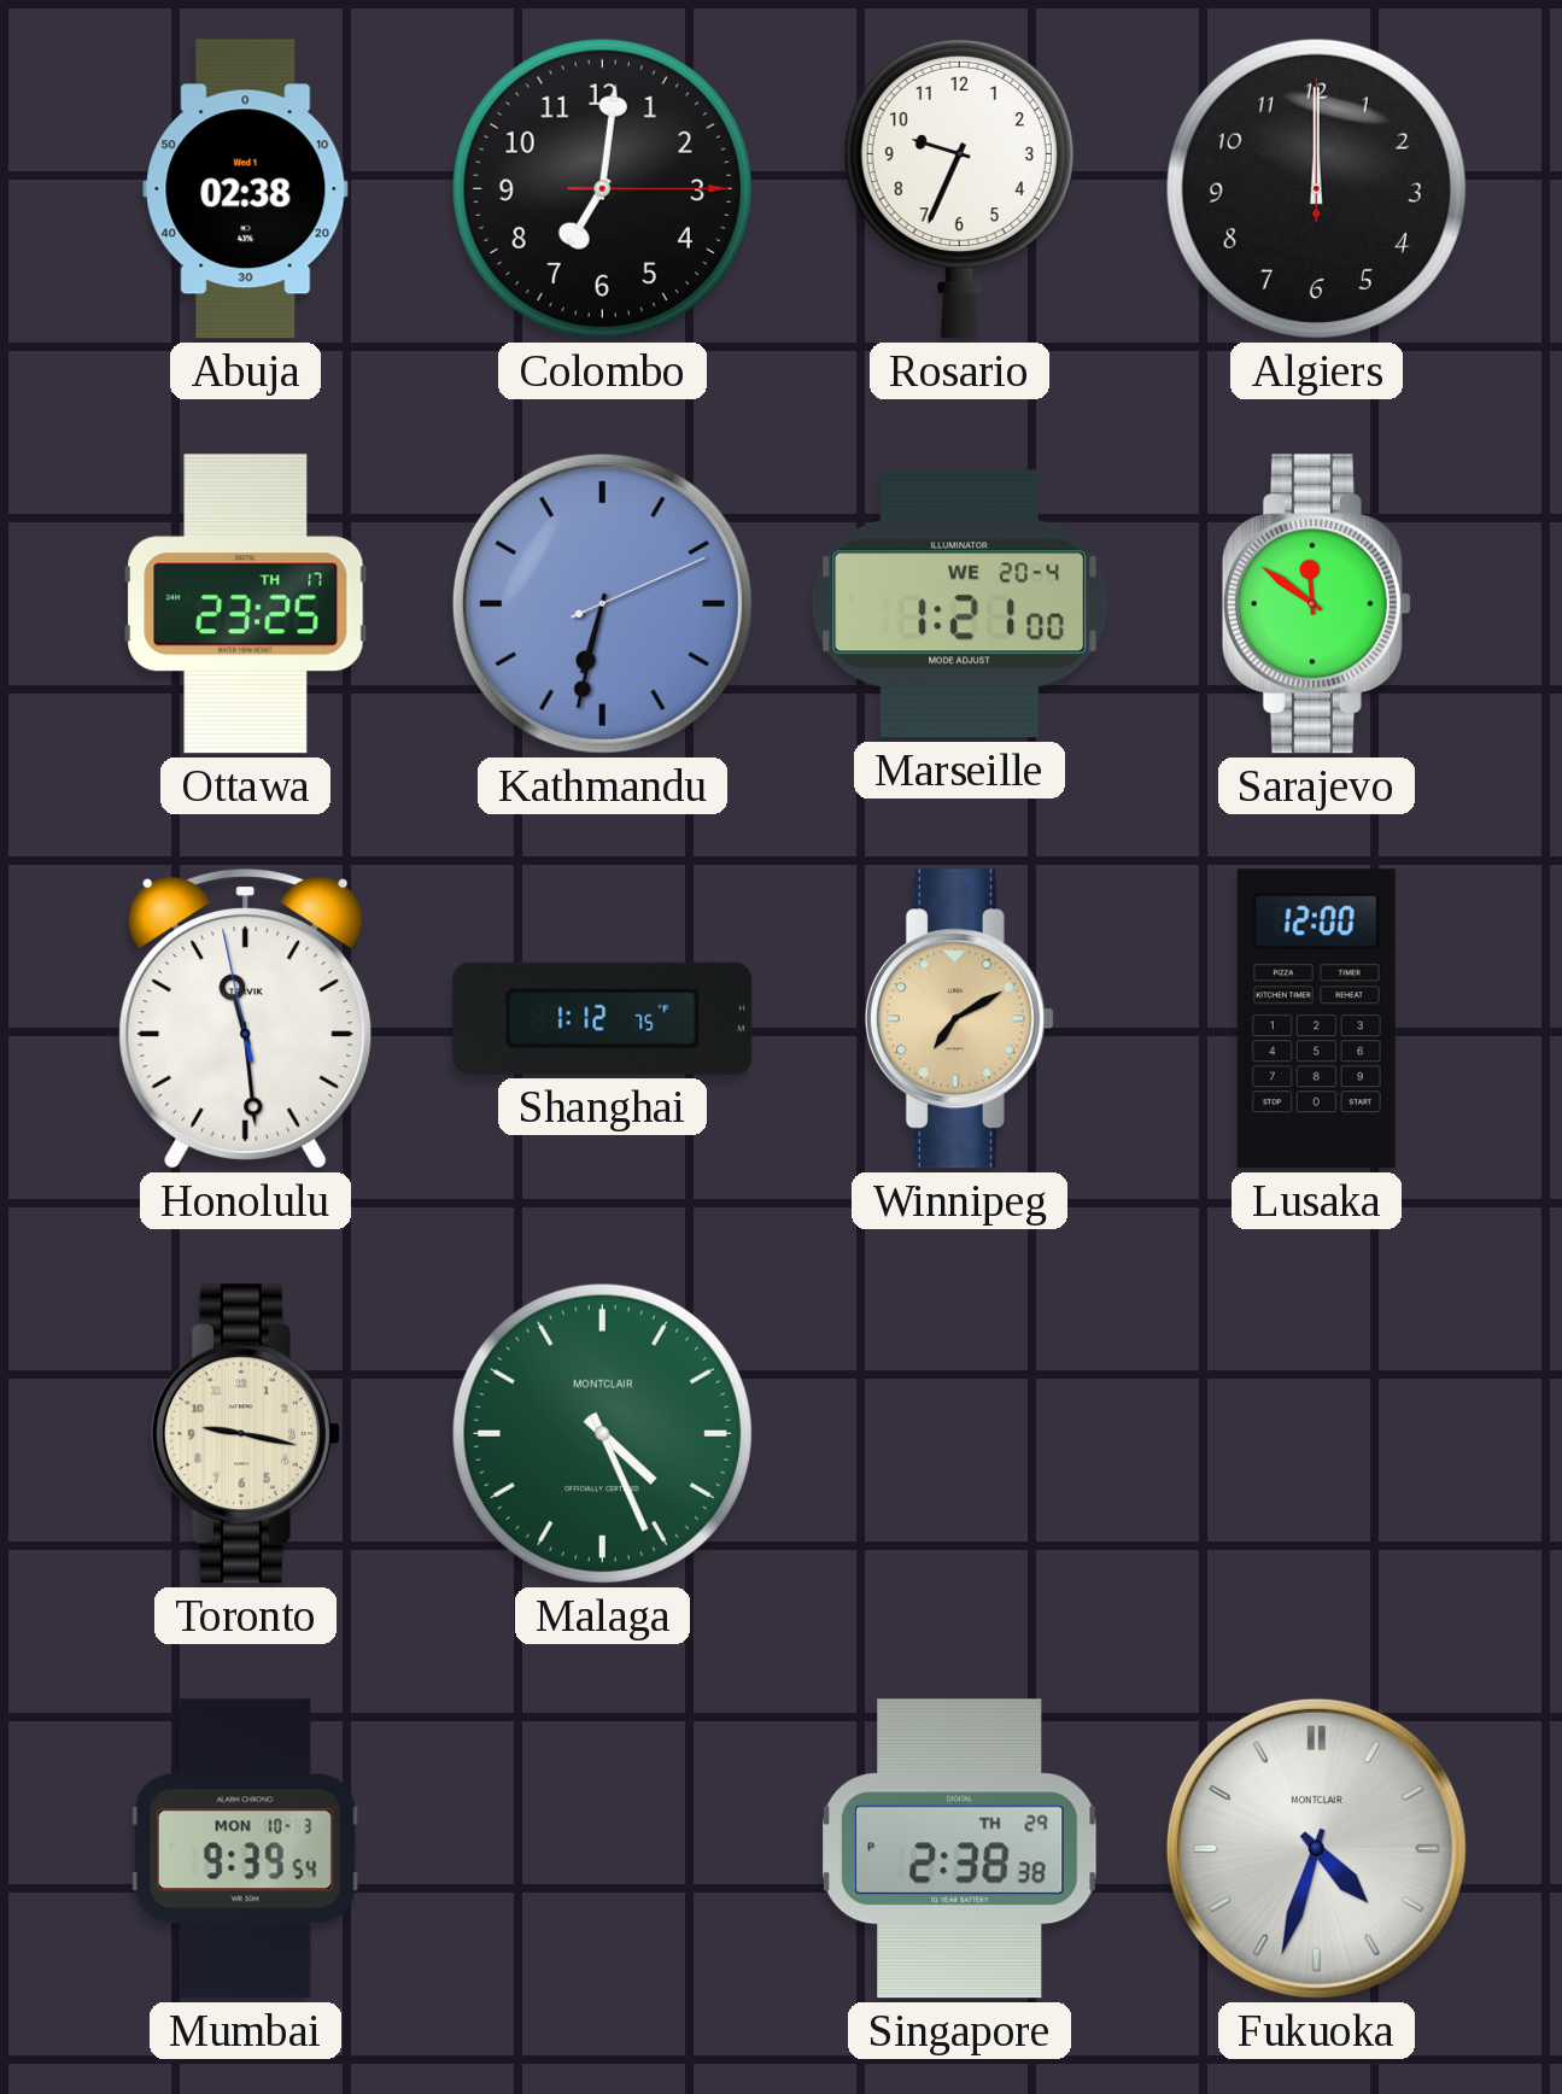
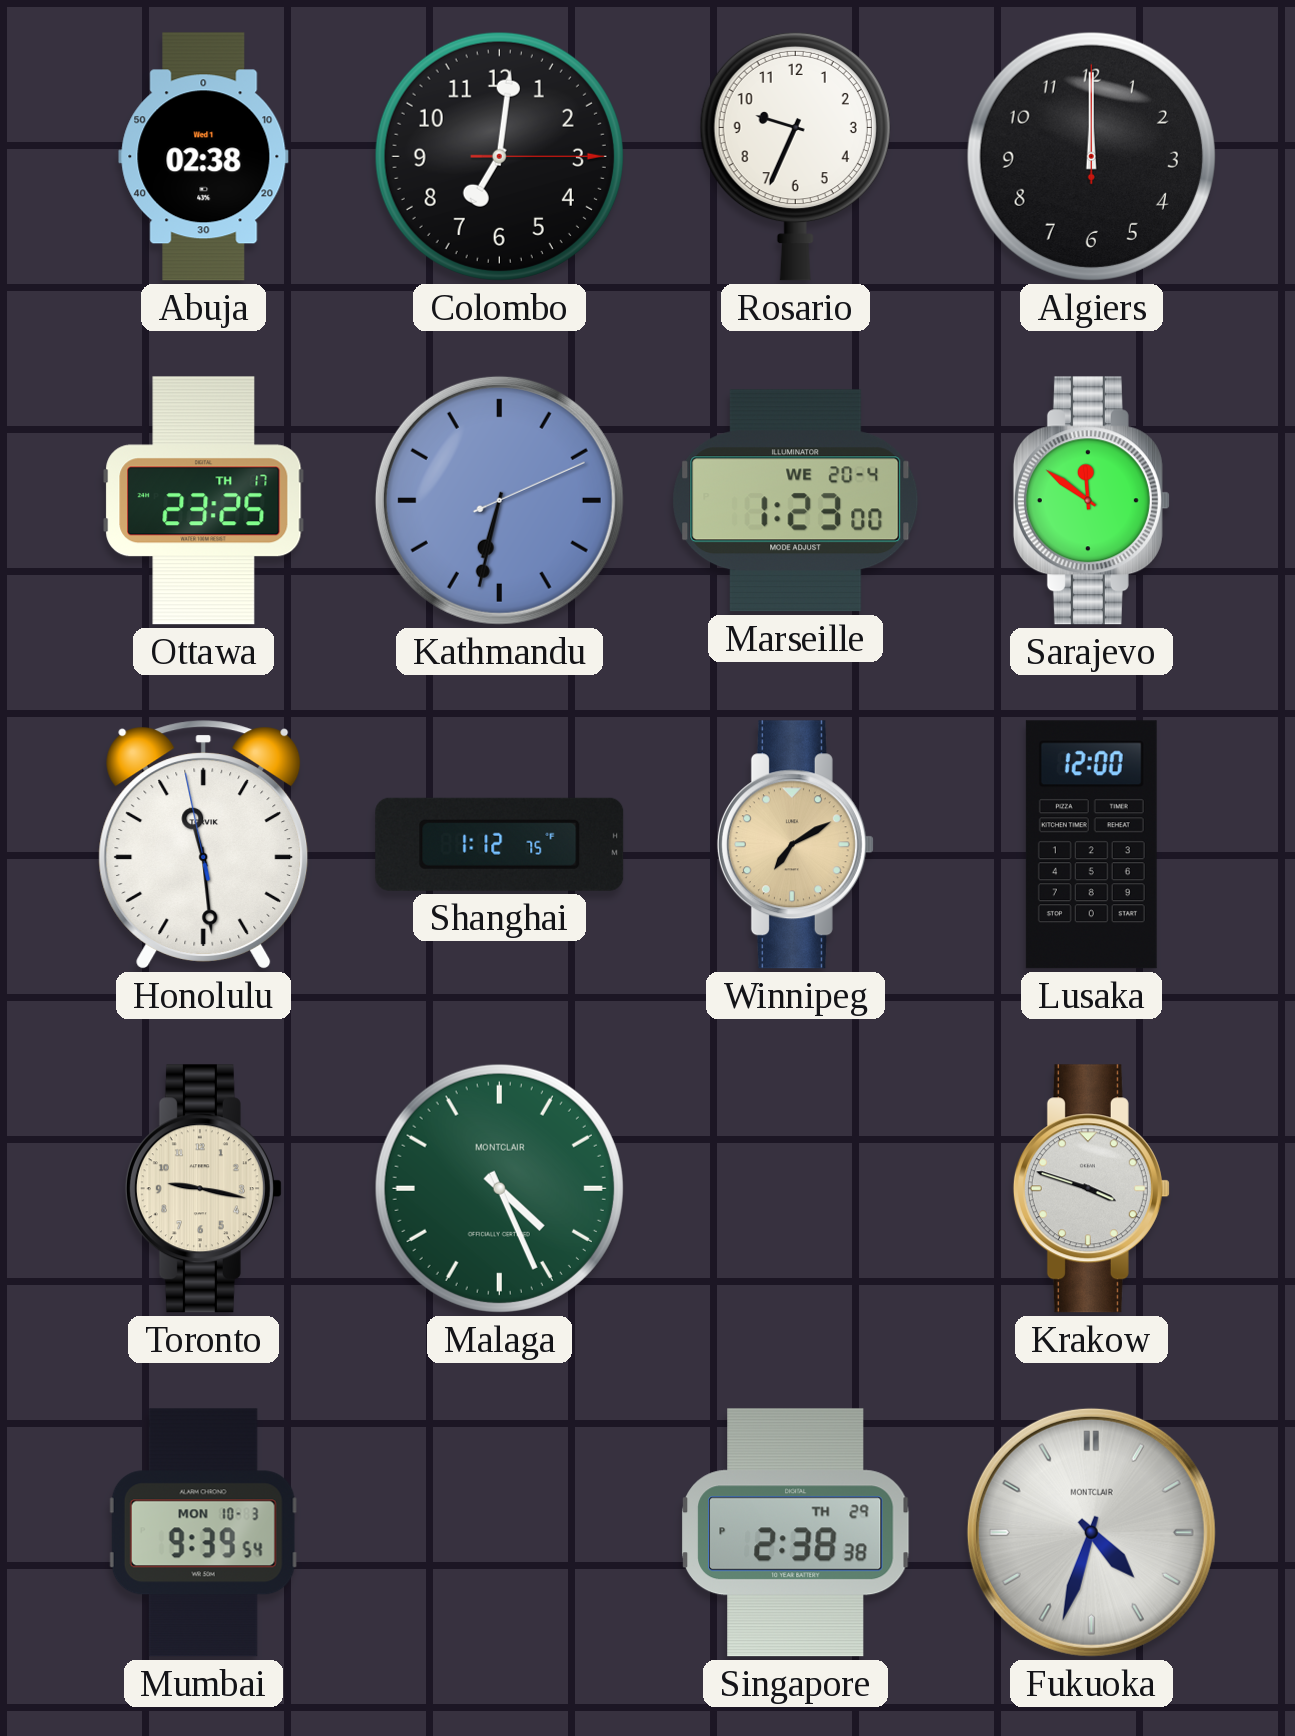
Marseille: 1:21 -> 1:23
Krakow: none -> 3:48
